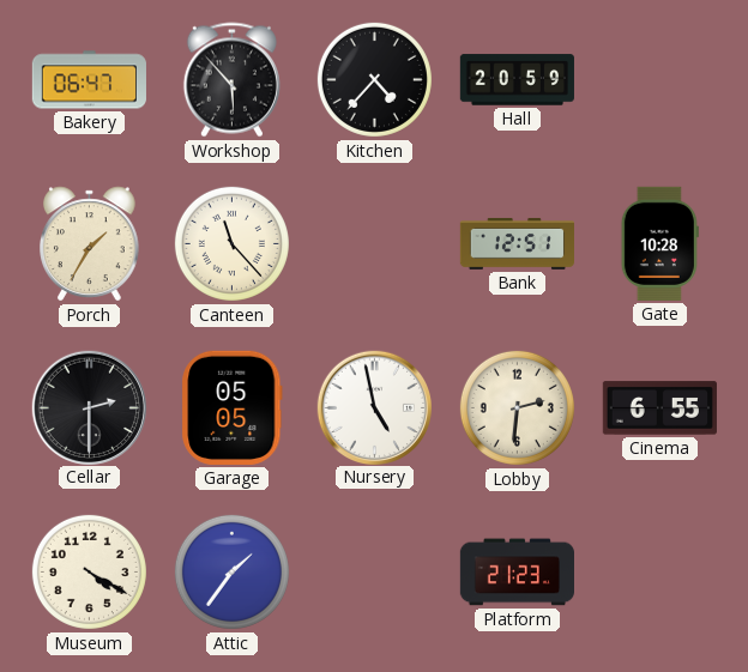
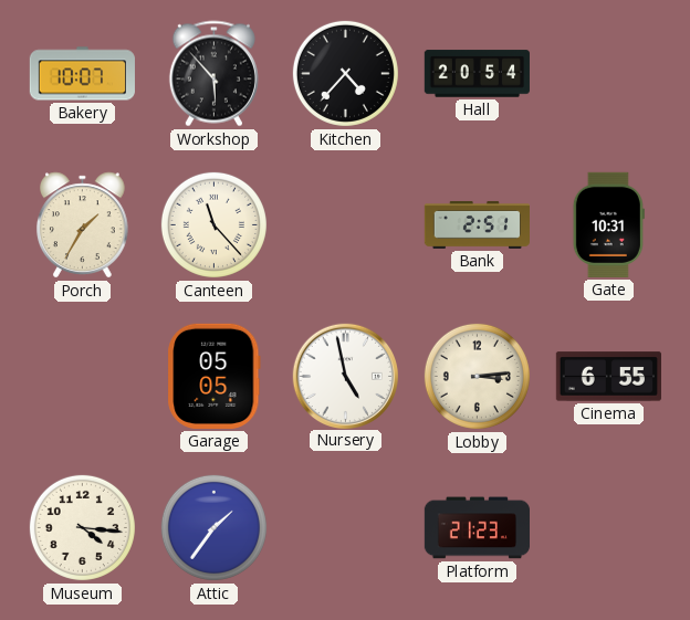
Bakery: 06:47 -> 10:07
Hall: 20:59 -> 20:54
Bank: 12:51 -> 2:51
Gate: 10:28 -> 10:31
Cellar: 2:30 -> none
Lobby: 2:31 -> 3:14
Museum: 4:20 -> 4:16
